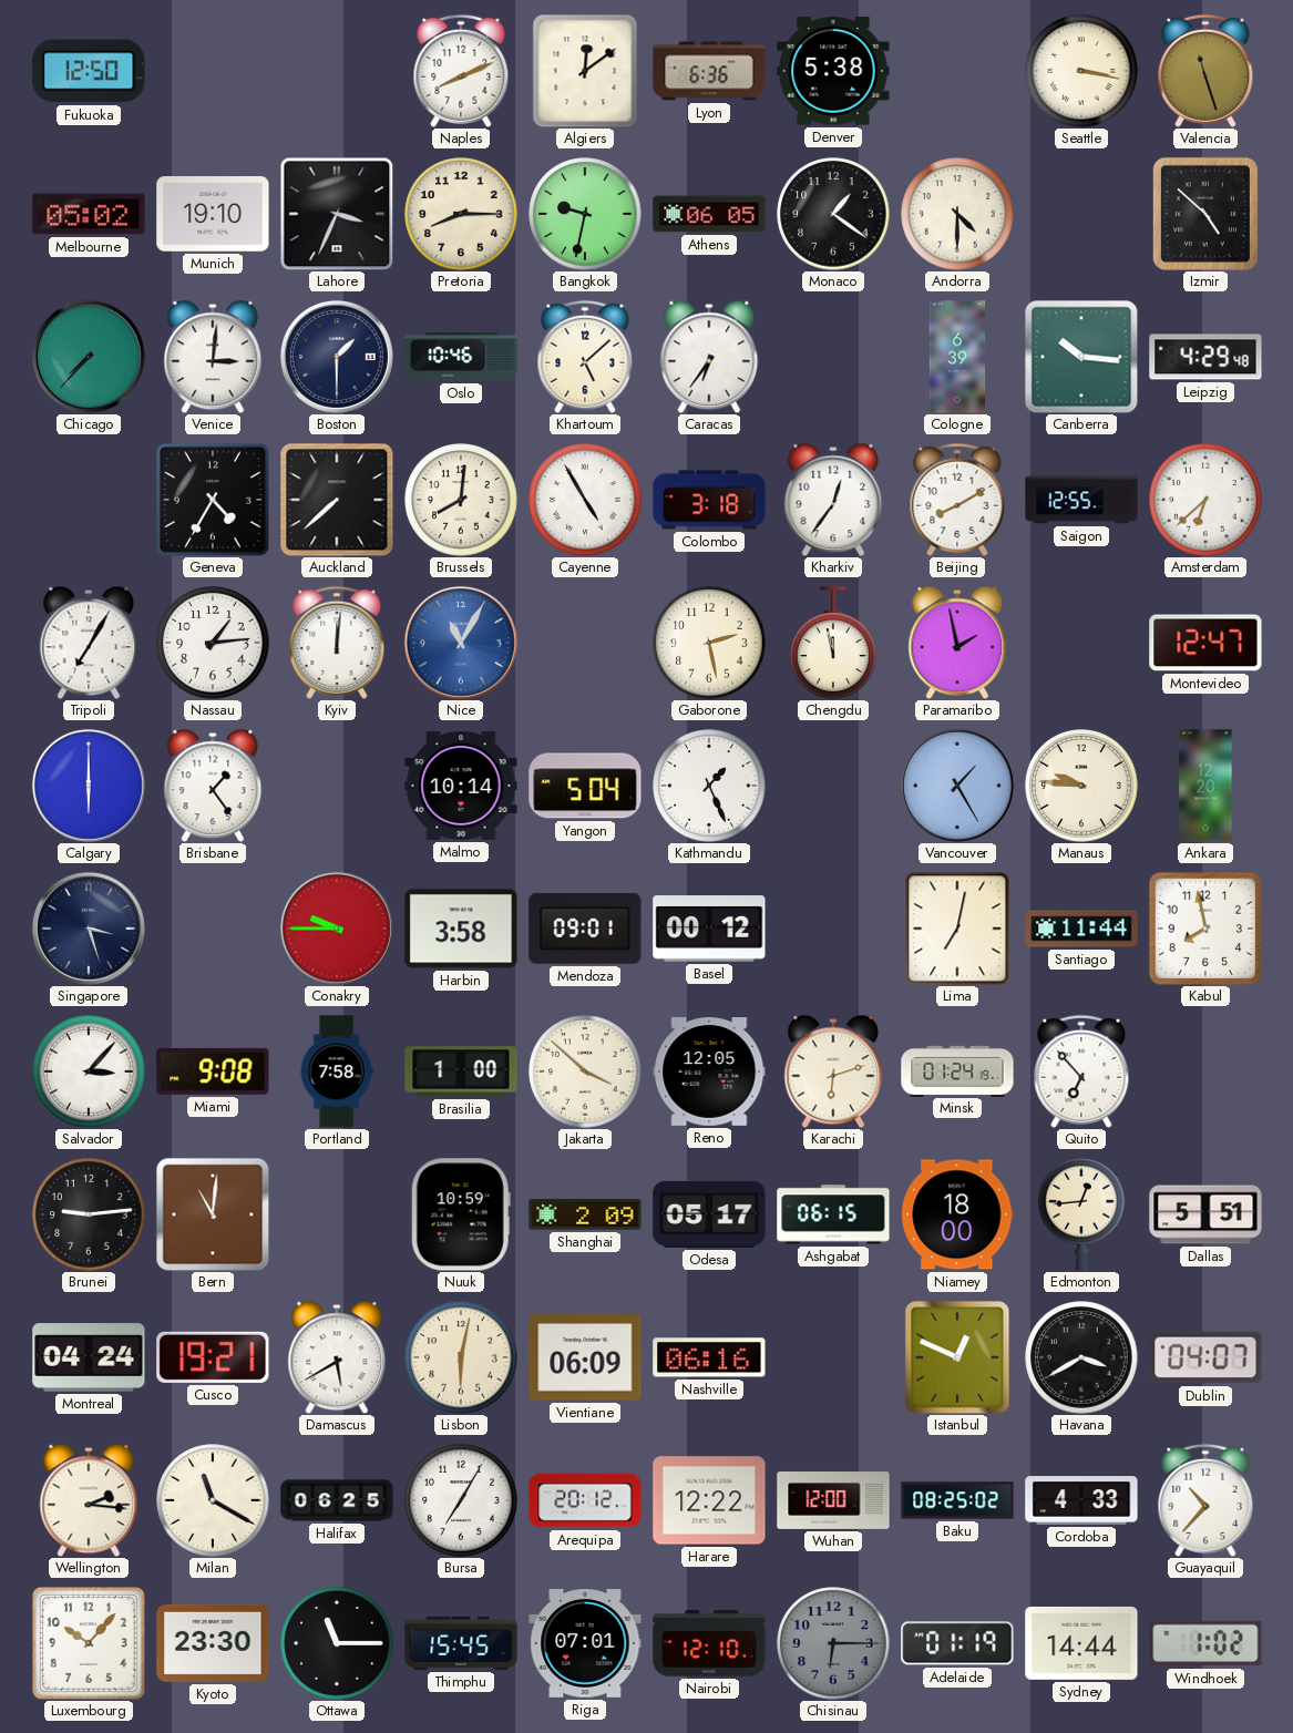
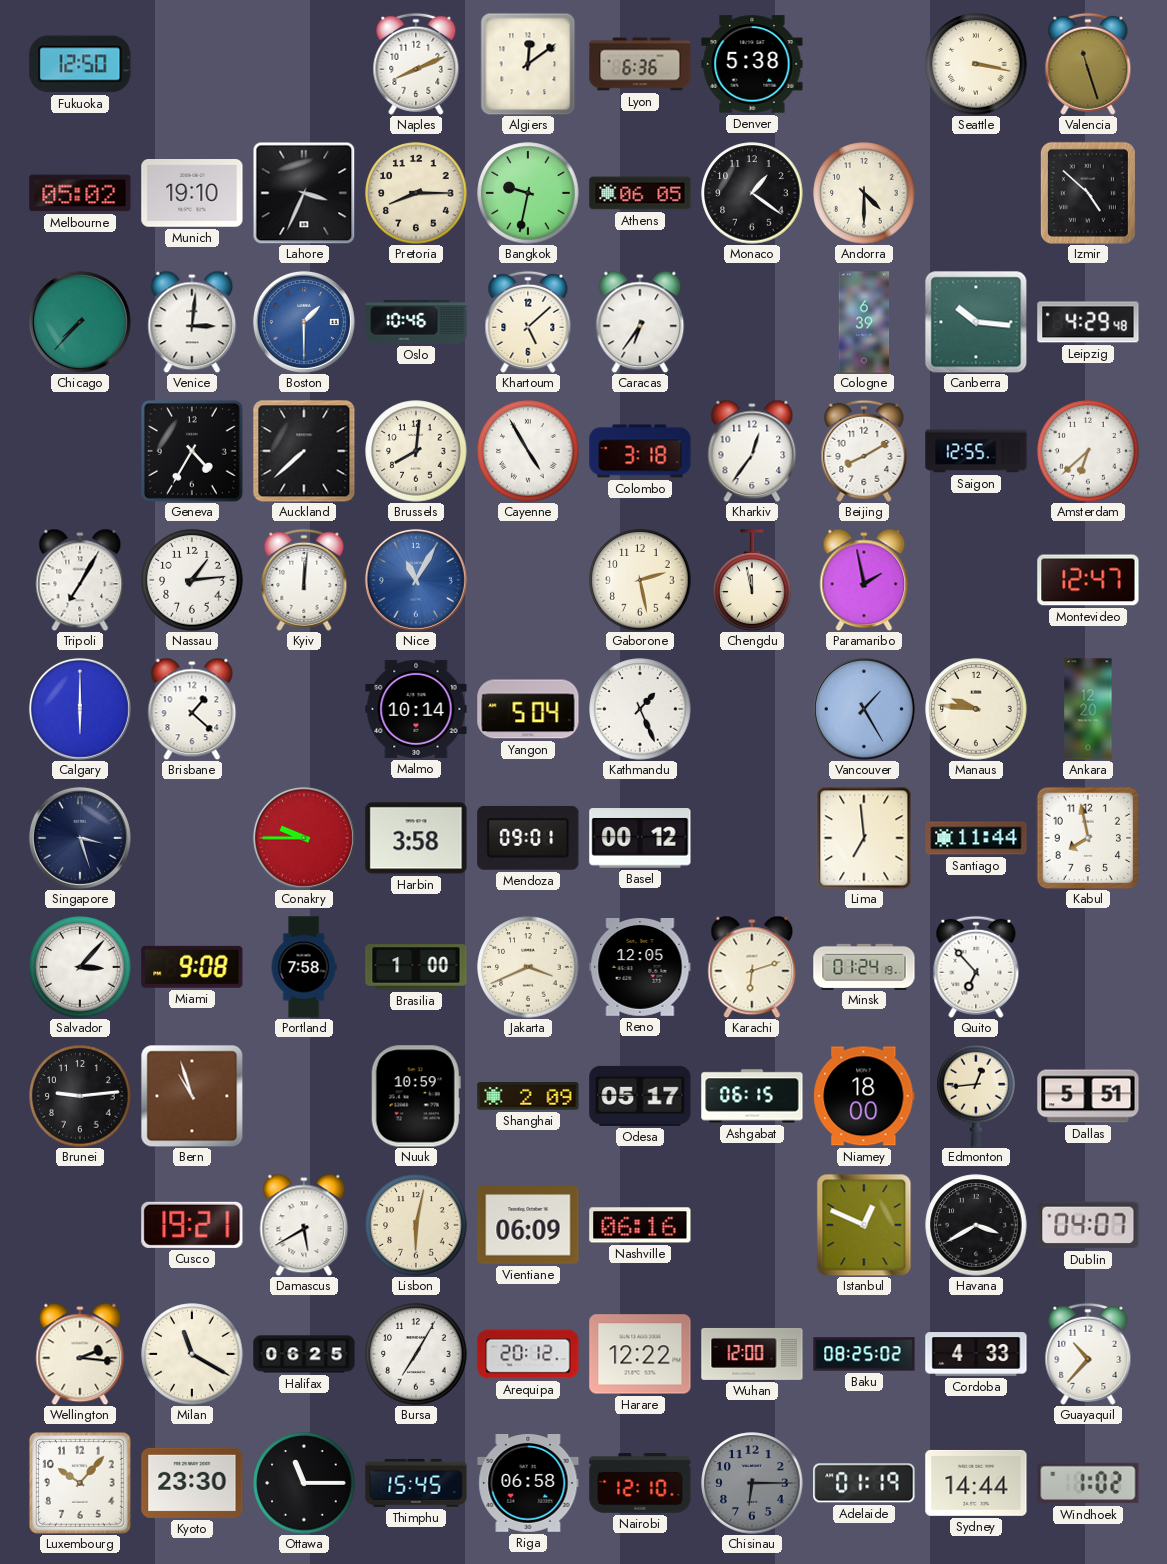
Boston dial: navy -> blue
Brisbane: 1:24 -> 1:22
Lima: 7:02 -> 6:59
Jakarta: 3:52 -> 3:41
Bern: 11:01 -> 10:57
Montreal: 04:24 -> none
Riga: 07:01 -> 06:58
